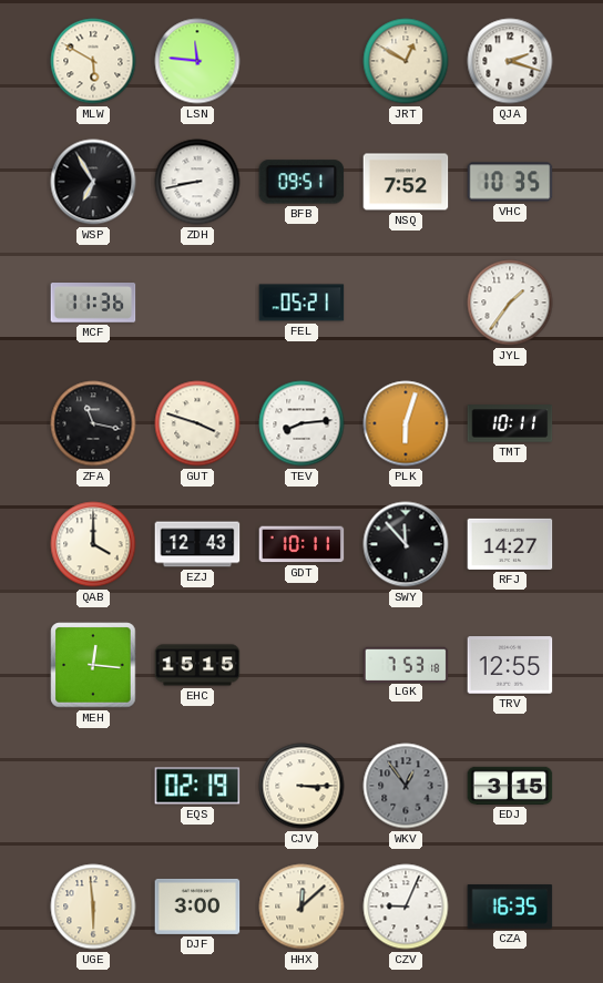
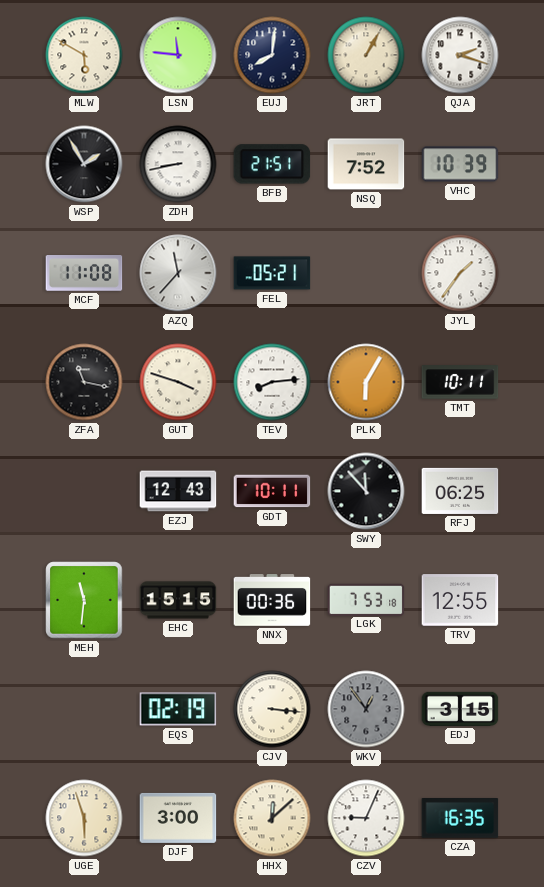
EUJ: none -> 8:01
JRT: 12:50 -> 1:05
WSP: 6:55 -> 1:55
BFB: 09:51 -> 21:51
VHC: 10:35 -> 10:39
MCF: 11:36 -> 11:08
AZQ: none -> 11:37
PLK: 6:03 -> 6:05
QAB: 4:00 -> none
RFJ: 14:27 -> 06:25
MEH: 12:16 -> 11:31
NNX: none -> 00:36
CJV: 3:15 -> 3:16
UGE: 5:59 -> 5:57
